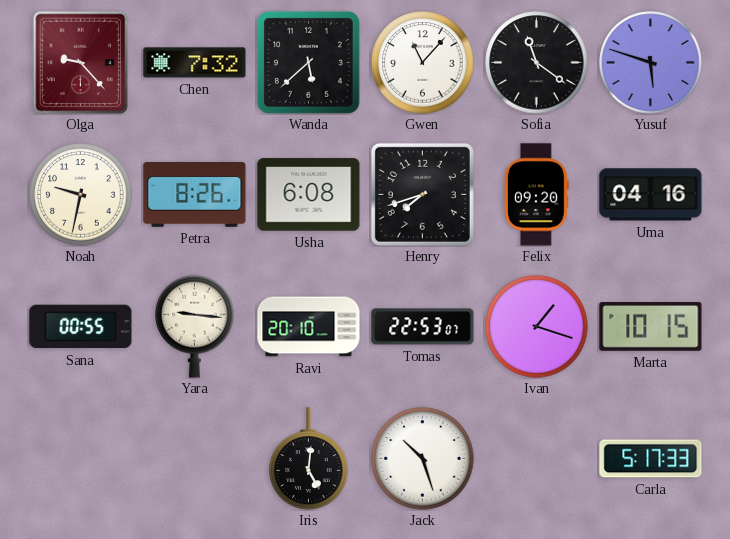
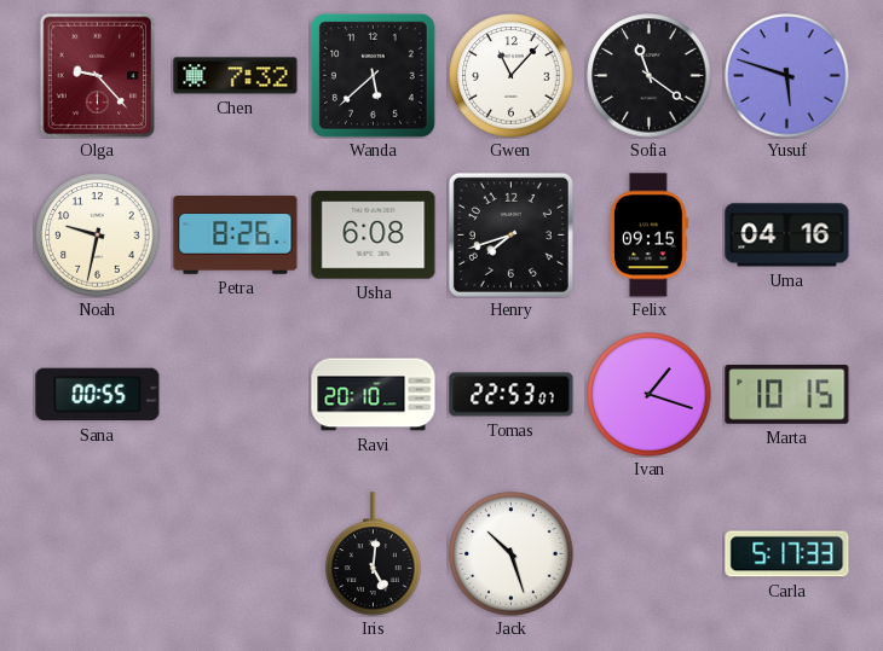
Felix: 09:20 -> 09:15
Yara: 9:16 -> none
